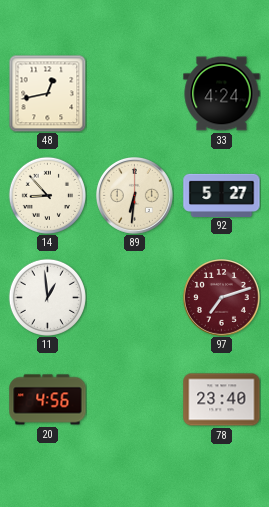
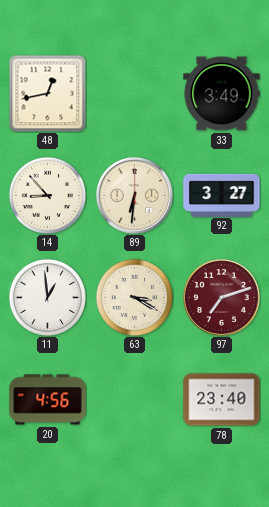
33: 4:24 -> 3:49
92: 5:27 -> 3:27
63: none -> 3:20
